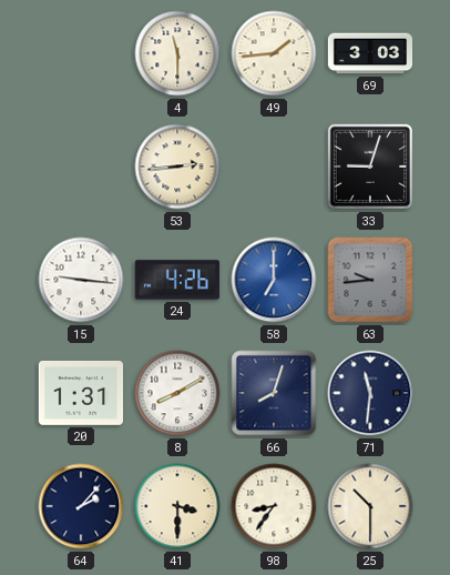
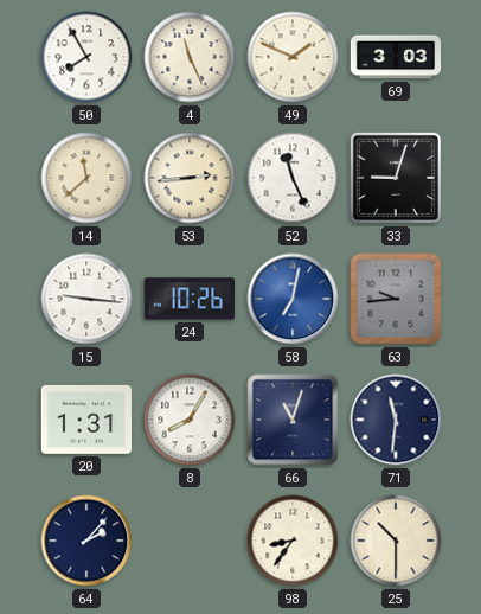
50: none -> 7:55
4: 11:30 -> 11:26
49: 1:44 -> 1:49
14: none -> 11:38
52: none -> 11:26
24: 4:26 -> 10:26
58: 7:00 -> 7:02
8: 8:10 -> 8:05
66: 8:03 -> 11:03
41: 3:30 -> none
